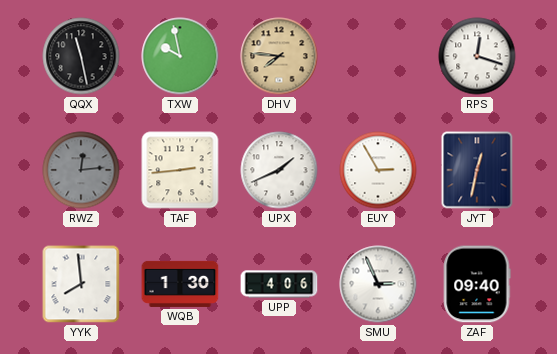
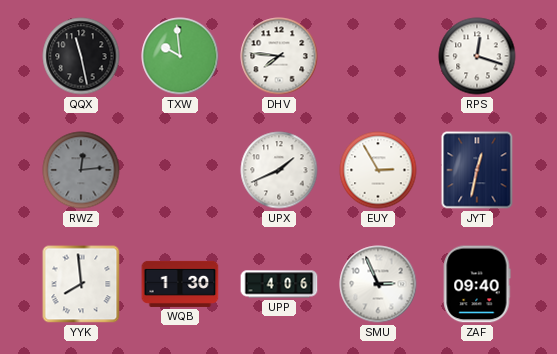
TXW: 9:58 -> 9:59
DHV dial: champagne -> white
TAF: 2:44 -> none
